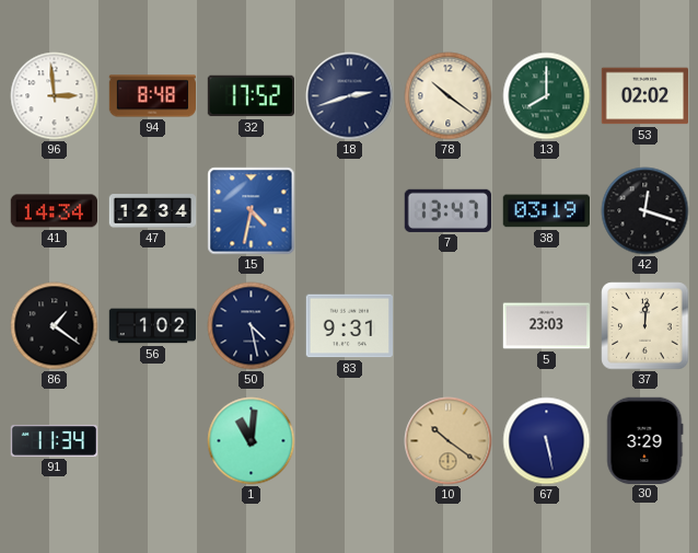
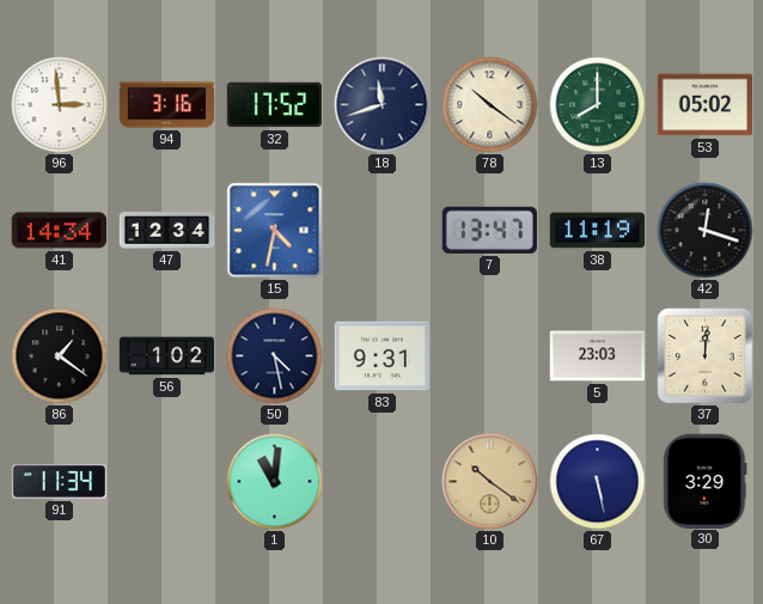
94: 8:48 -> 3:16
18: 2:42 -> 11:42
53: 02:02 -> 05:02
38: 03:19 -> 11:19
